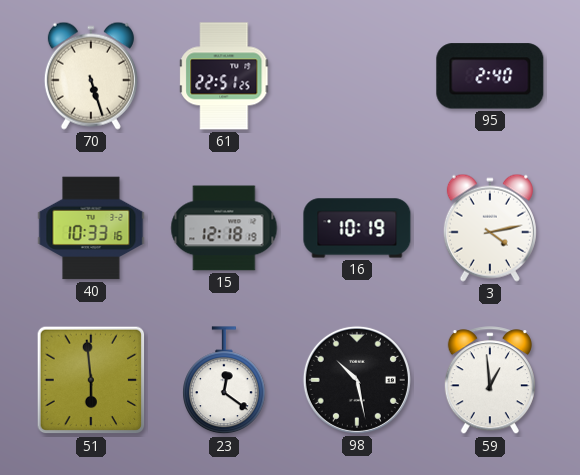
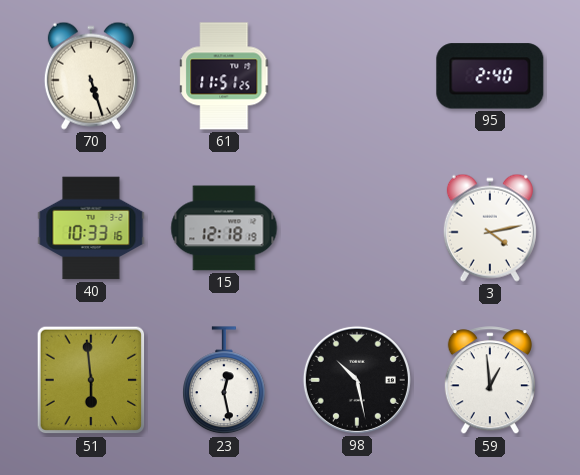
61: 22:51 -> 11:51
16: 10:19 -> none
23: 12:21 -> 12:28
